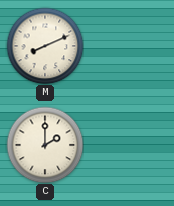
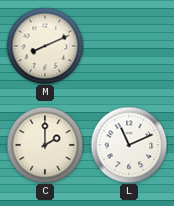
L: none -> 11:11
